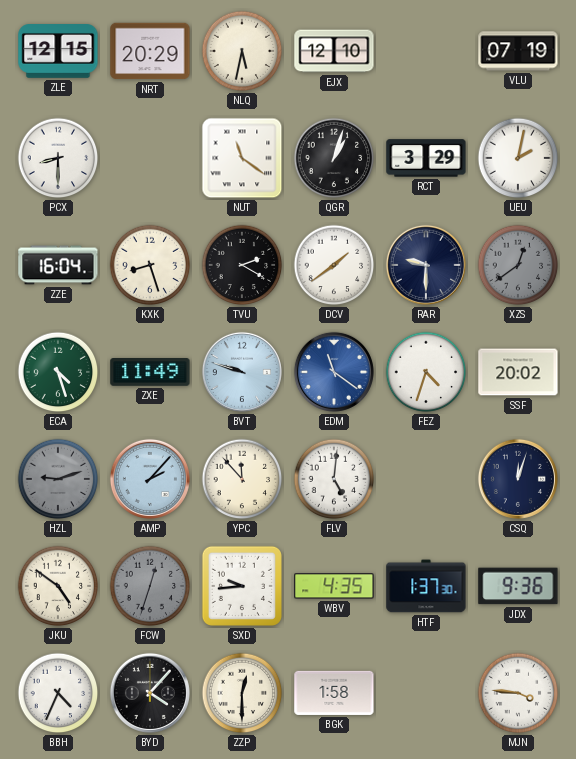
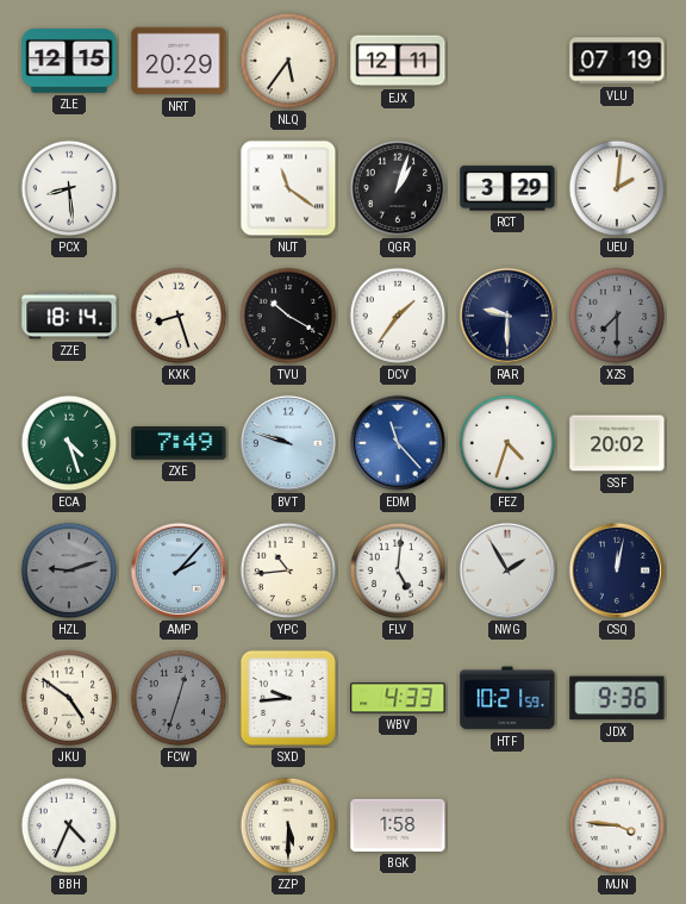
NLQ: 5:32 -> 5:36
EJX: 12:10 -> 12:11
PCX: 8:30 -> 8:29
UEU: 2:02 -> 2:01
ZZE: 16:04 -> 18:14
TVU: 2:20 -> 10:20
DCV: 1:39 -> 1:36
XZS: 12:39 -> 7:30
ZXE: 11:49 -> 7:49
EDM: 11:21 -> 11:23
YPC: 11:53 -> 10:44
NWG: none -> 1:55
CSQ: 12:03 -> 12:02
WBV: 4:35 -> 4:33
HTF: 1:37 -> 10:21
BYD: 4:07 -> none
ZZP: 12:30 -> 5:30
